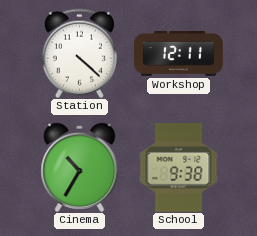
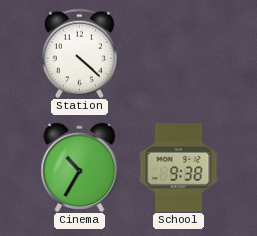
Workshop: 12:11 -> none
